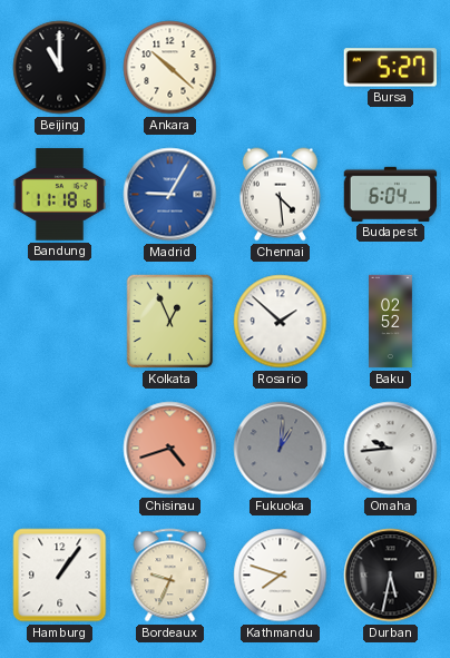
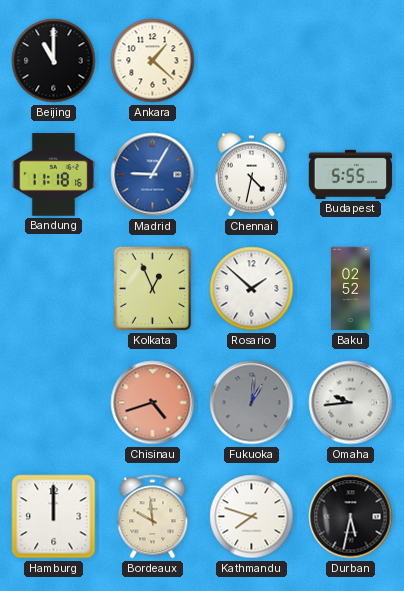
Ankara: 10:22 -> 1:22
Bursa: 5:27 -> none
Chennai: 4:29 -> 4:32
Budapest: 6:04 -> 5:55
Hamburg: 1:06 -> 12:00
Bordeaux: 9:34 -> 9:59
